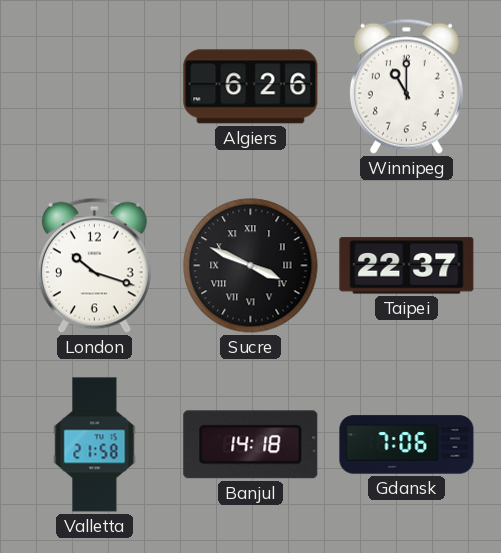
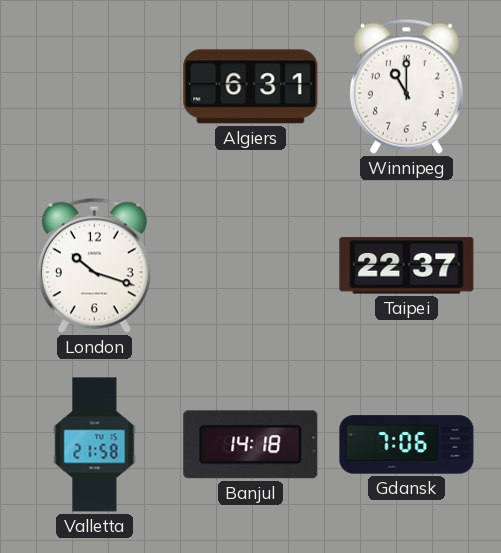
Algiers: 6:26 -> 6:31
Sucre: 3:49 -> none
